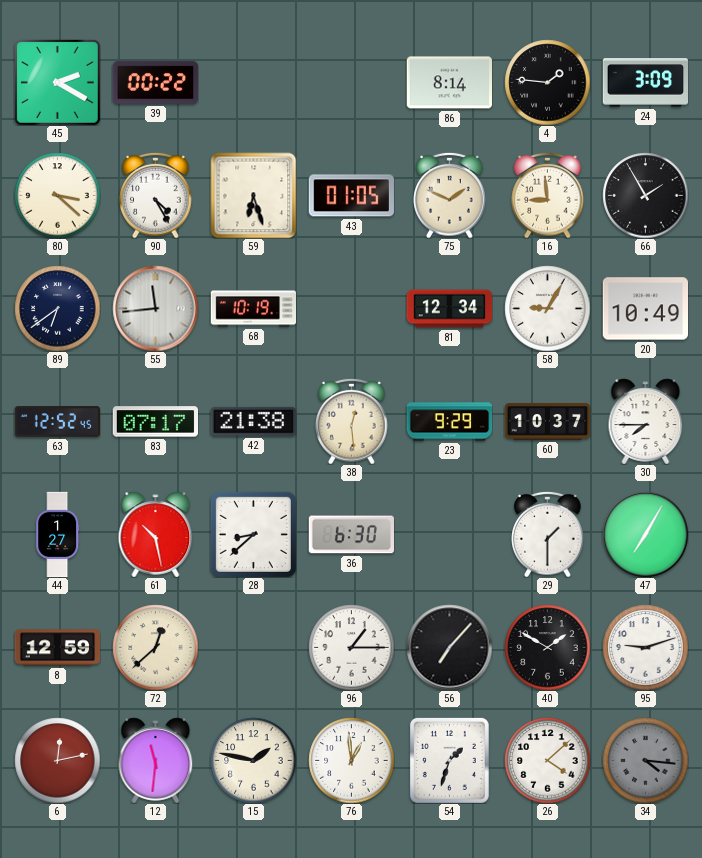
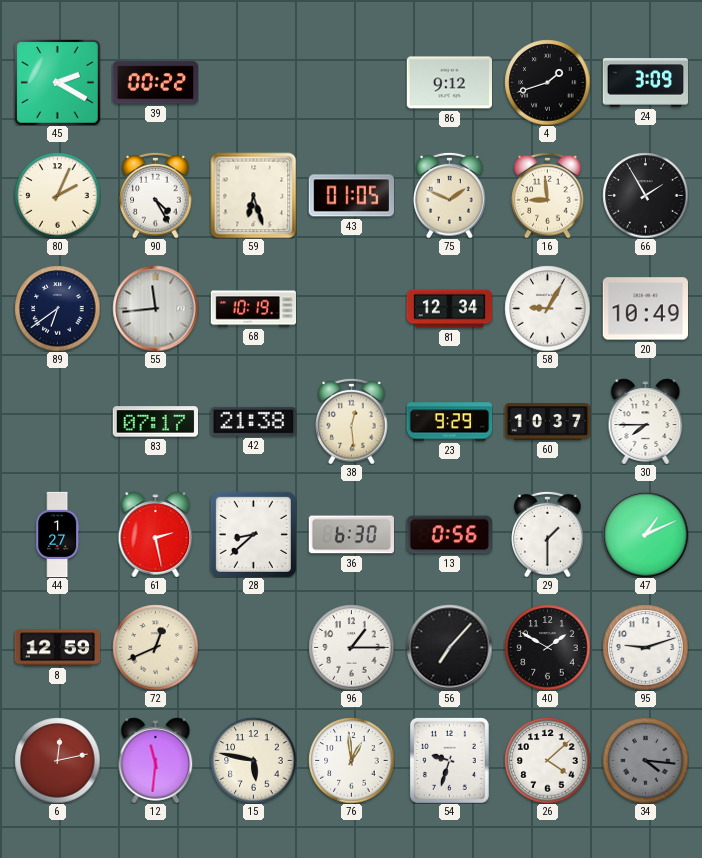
86: 8:14 -> 9:12
4: 1:46 -> 1:42
80: 3:22 -> 2:04
63: 12:52 -> none
61: 10:28 -> 2:28
13: none -> 0:56
47: 7:05 -> 1:11
72: 12:38 -> 12:41
15: 1:47 -> 5:47
54: 1:33 -> 9:33
